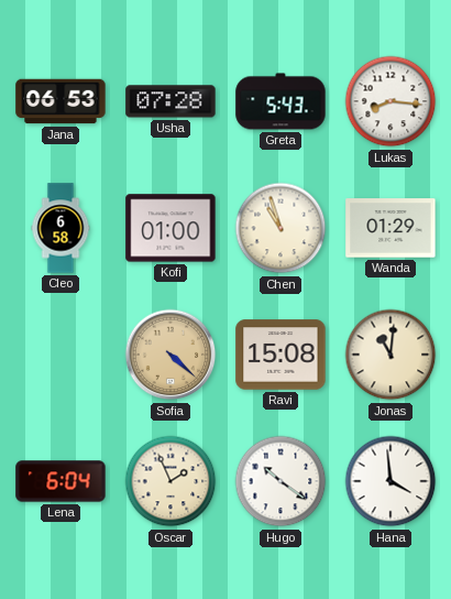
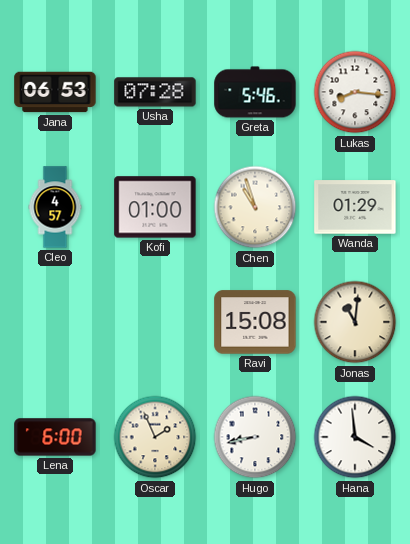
Greta: 5:43 -> 5:46
Cleo: 6:58 -> 4:57
Sofia: 4:22 -> none
Lena: 6:04 -> 6:00
Hugo: 10:21 -> 8:43
